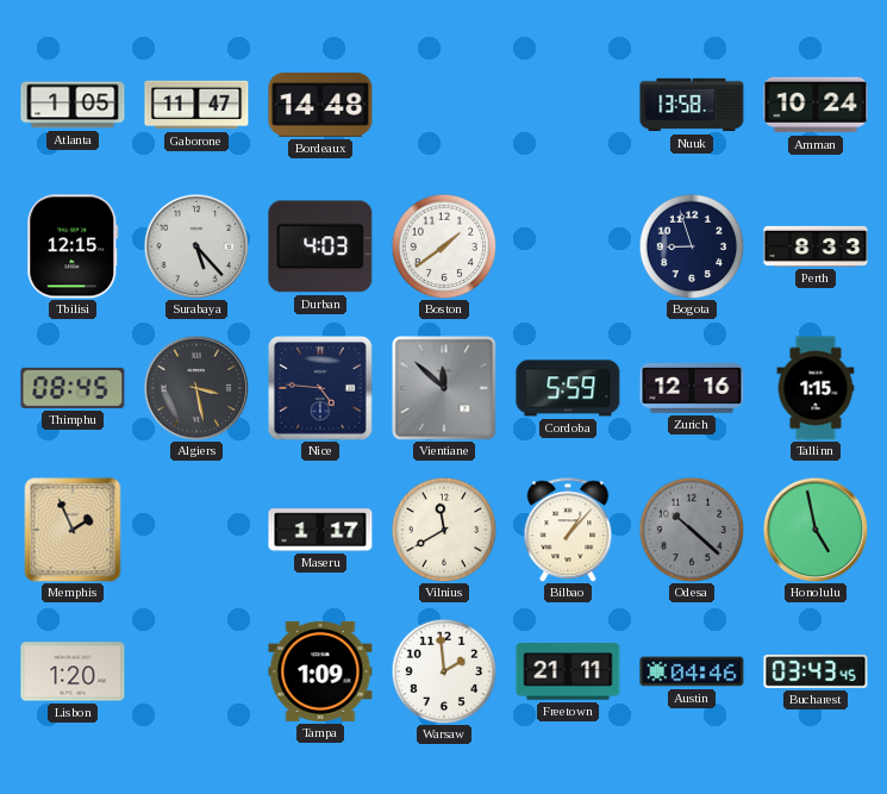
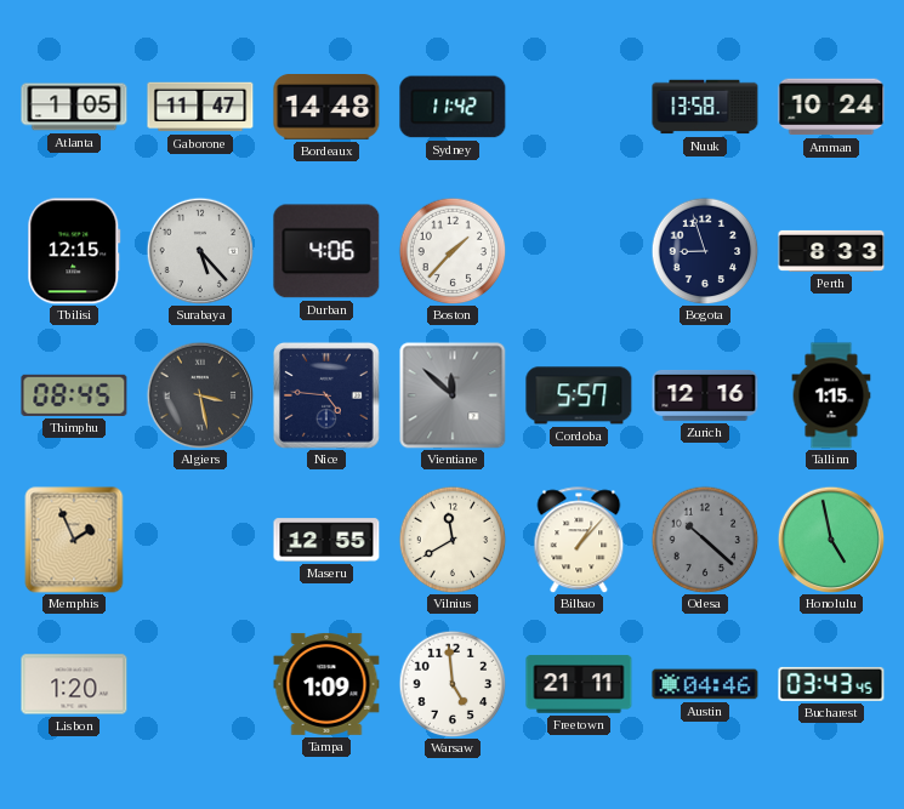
Sydney: none -> 11:42
Durban: 4:03 -> 4:06
Boston: 1:39 -> 1:37
Cordoba: 5:59 -> 5:57
Maseru: 1:17 -> 12:55
Warsaw: 1:59 -> 4:59
